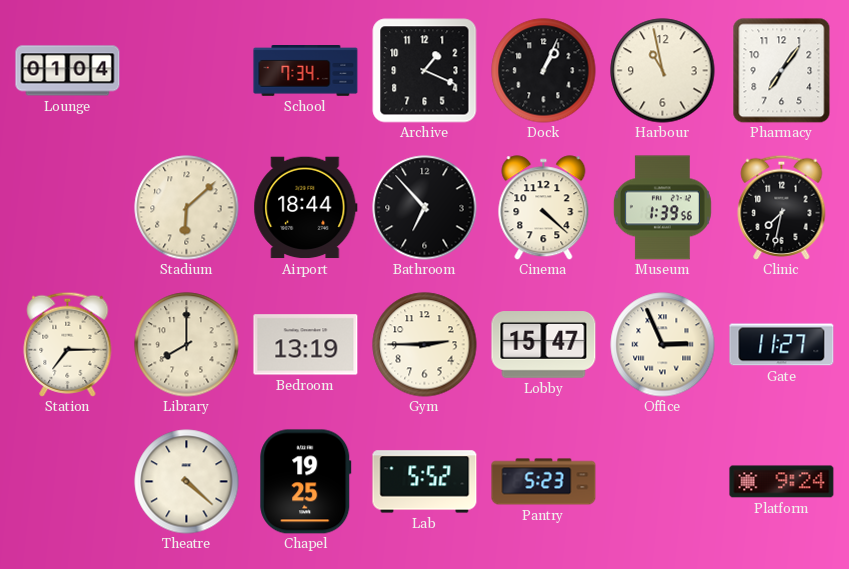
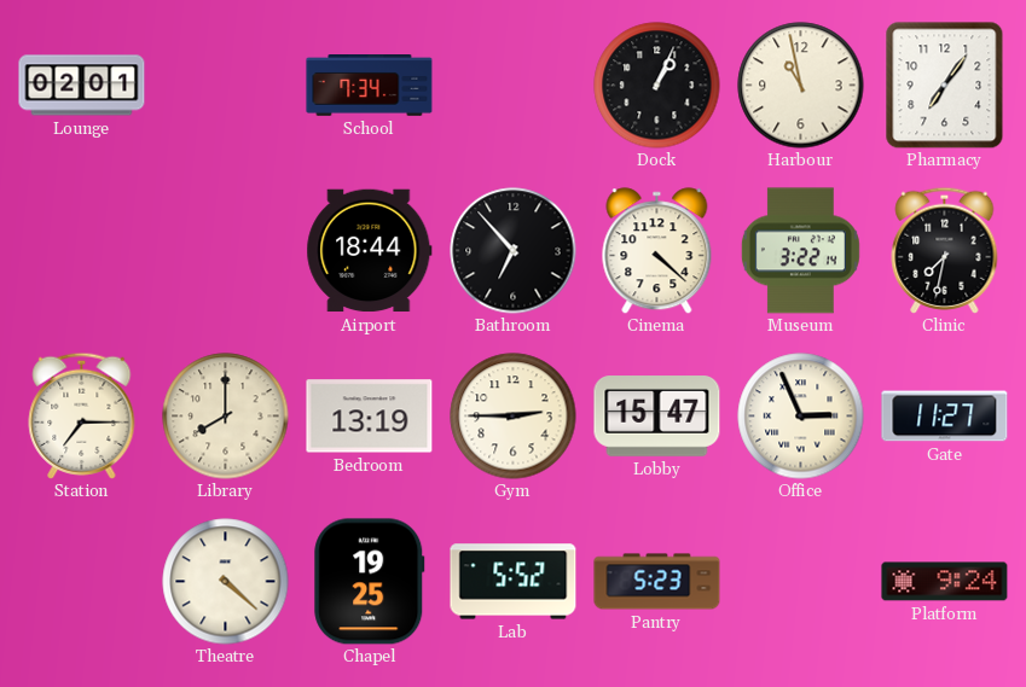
Lounge: 01:04 -> 02:01
Archive: 1:19 -> none
Stadium: 6:08 -> none
Museum: 1:39 -> 3:22
